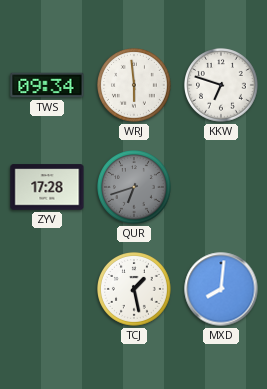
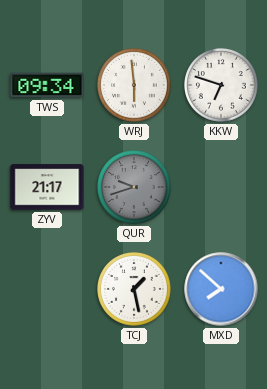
ZYV: 17:28 -> 21:17
QUR: 6:42 -> 9:42
MXD: 8:01 -> 7:52
